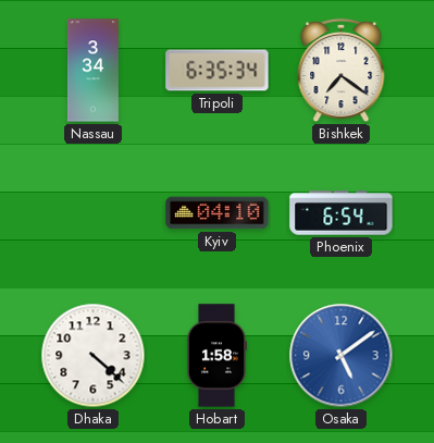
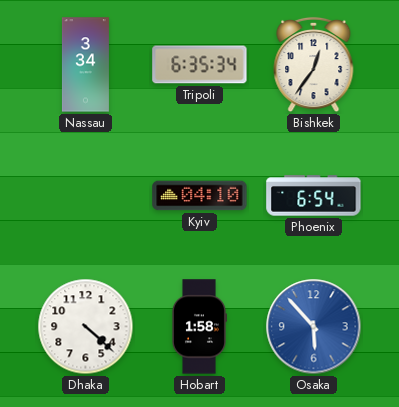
Bishkek: 7:21 -> 12:36
Osaka: 5:09 -> 5:53
